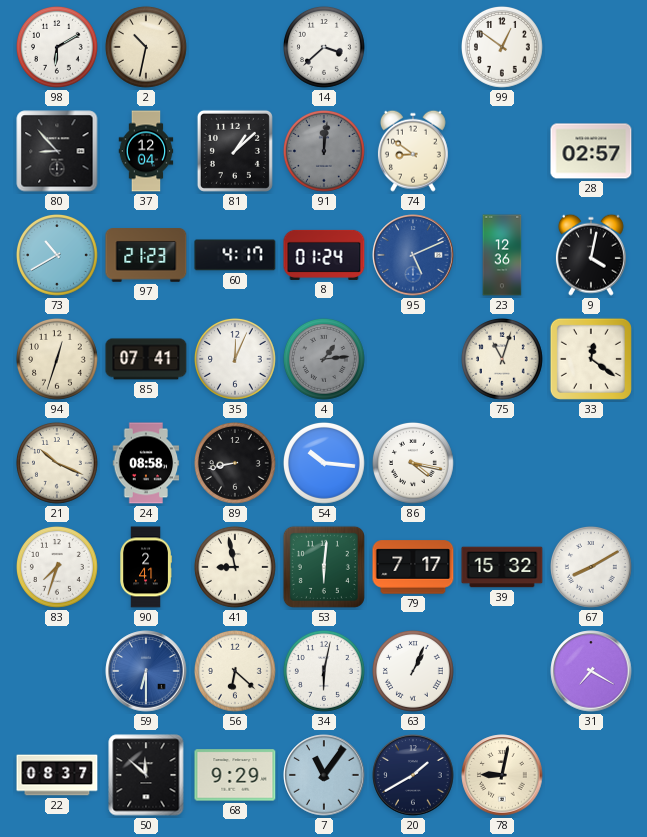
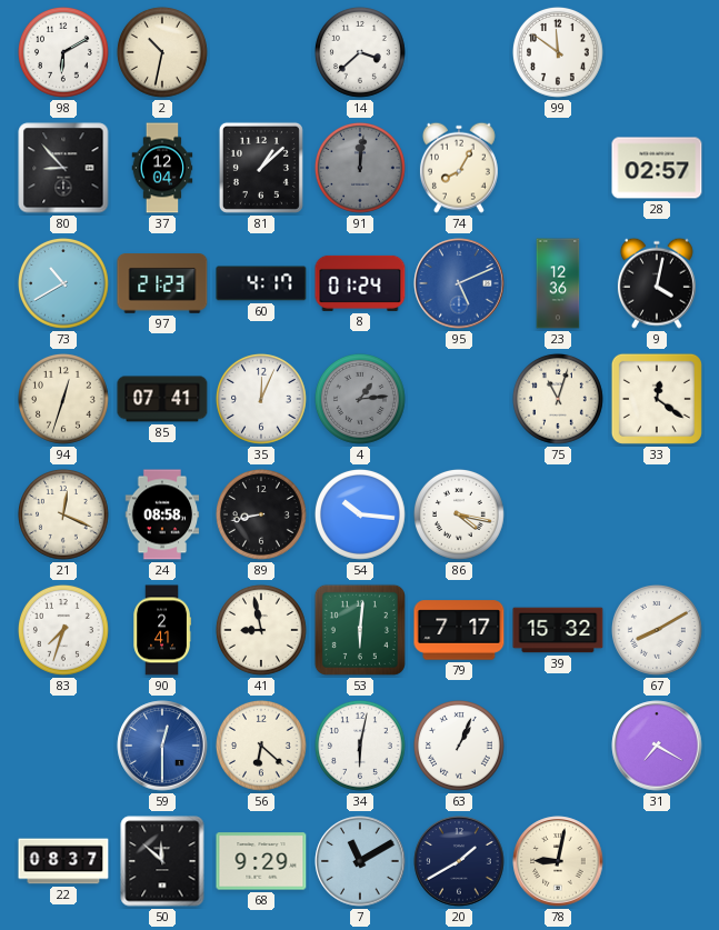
99: 12:51 -> 11:51
74: 8:51 -> 8:05
21: 10:19 -> 12:19
59: 6:30 -> 12:30
7: 11:06 -> 11:10
